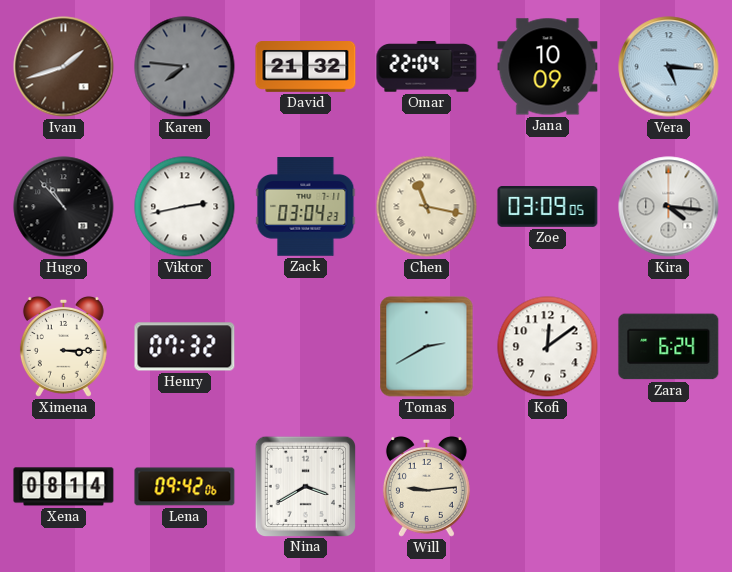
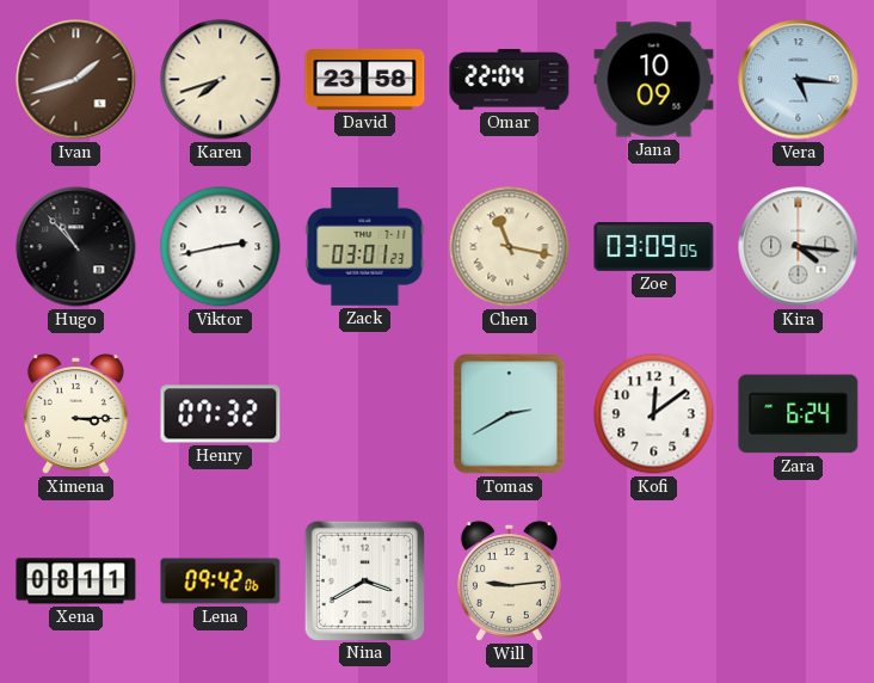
Karen: 7:46 -> 7:42
Karen dial: grey -> cream
David: 21:32 -> 23:58
Zack: 03:04 -> 03:01
Xena: 08:14 -> 08:11
